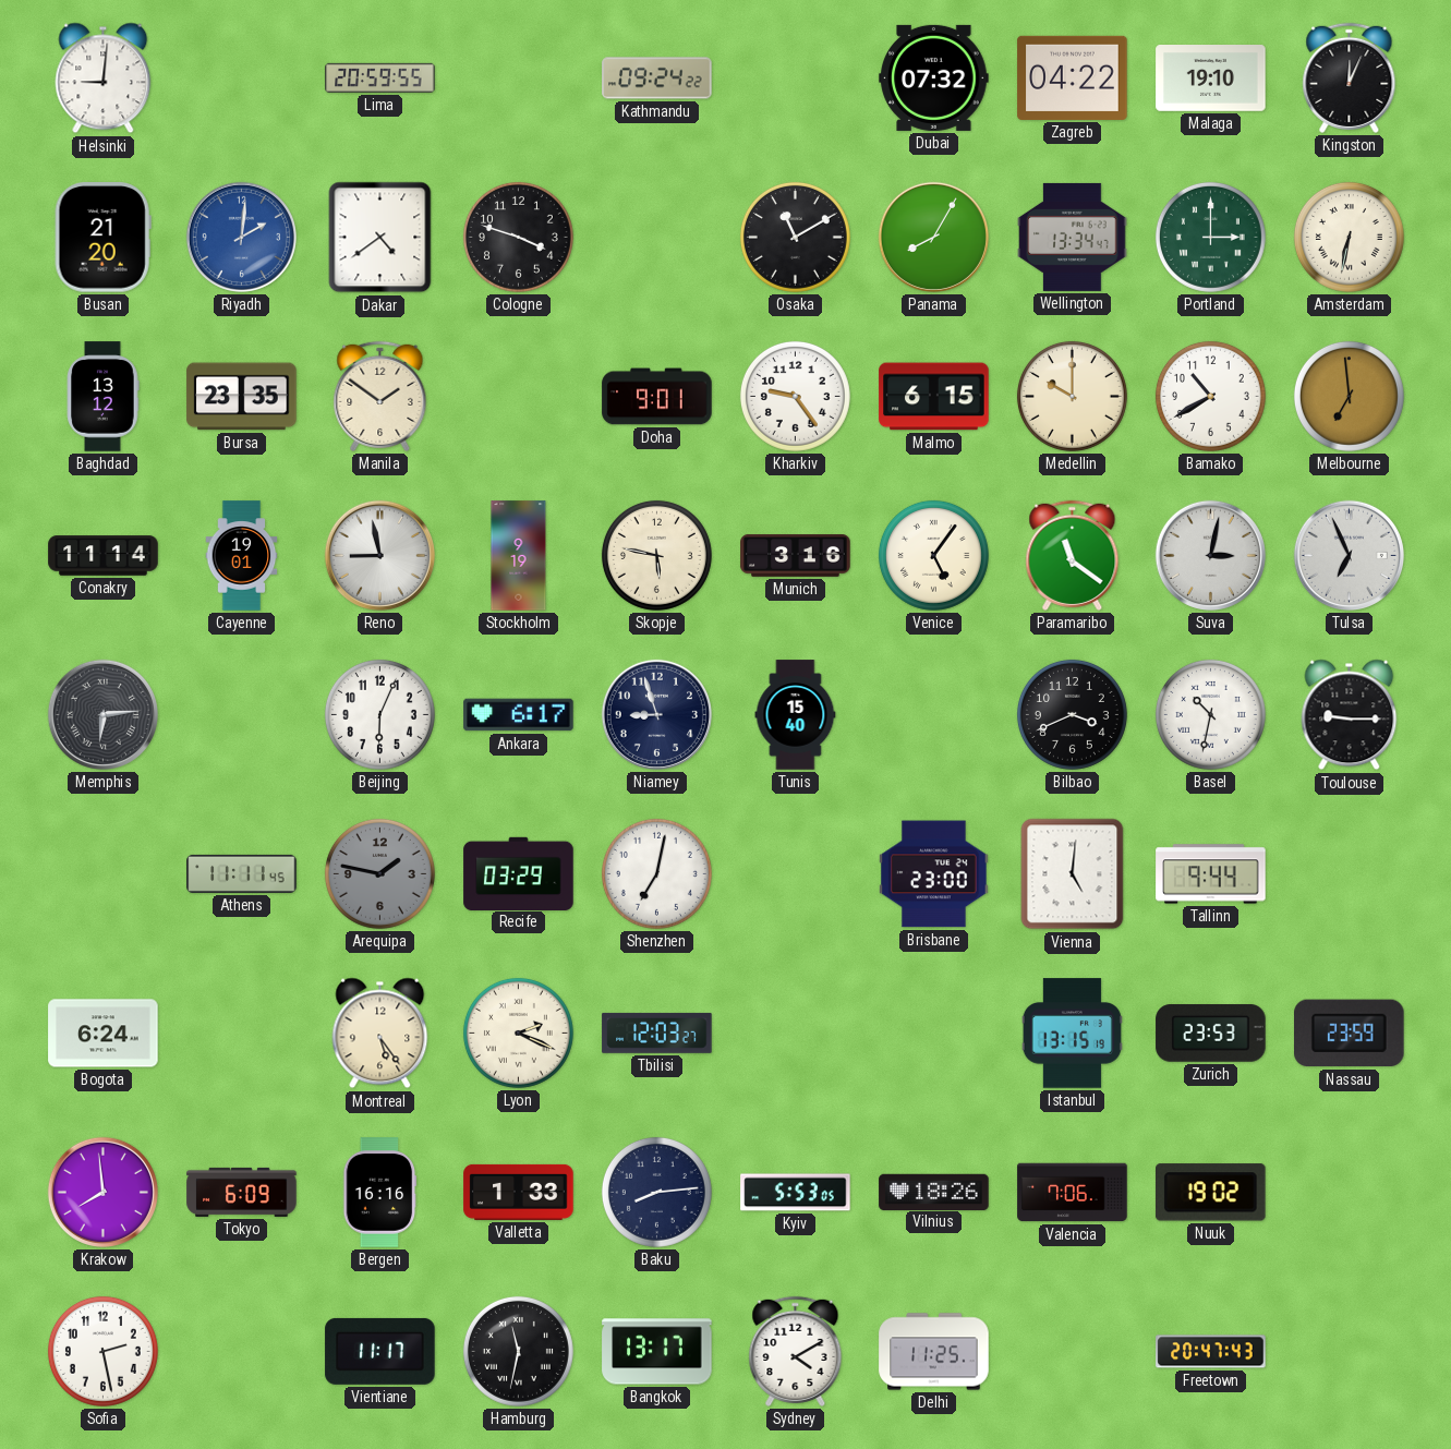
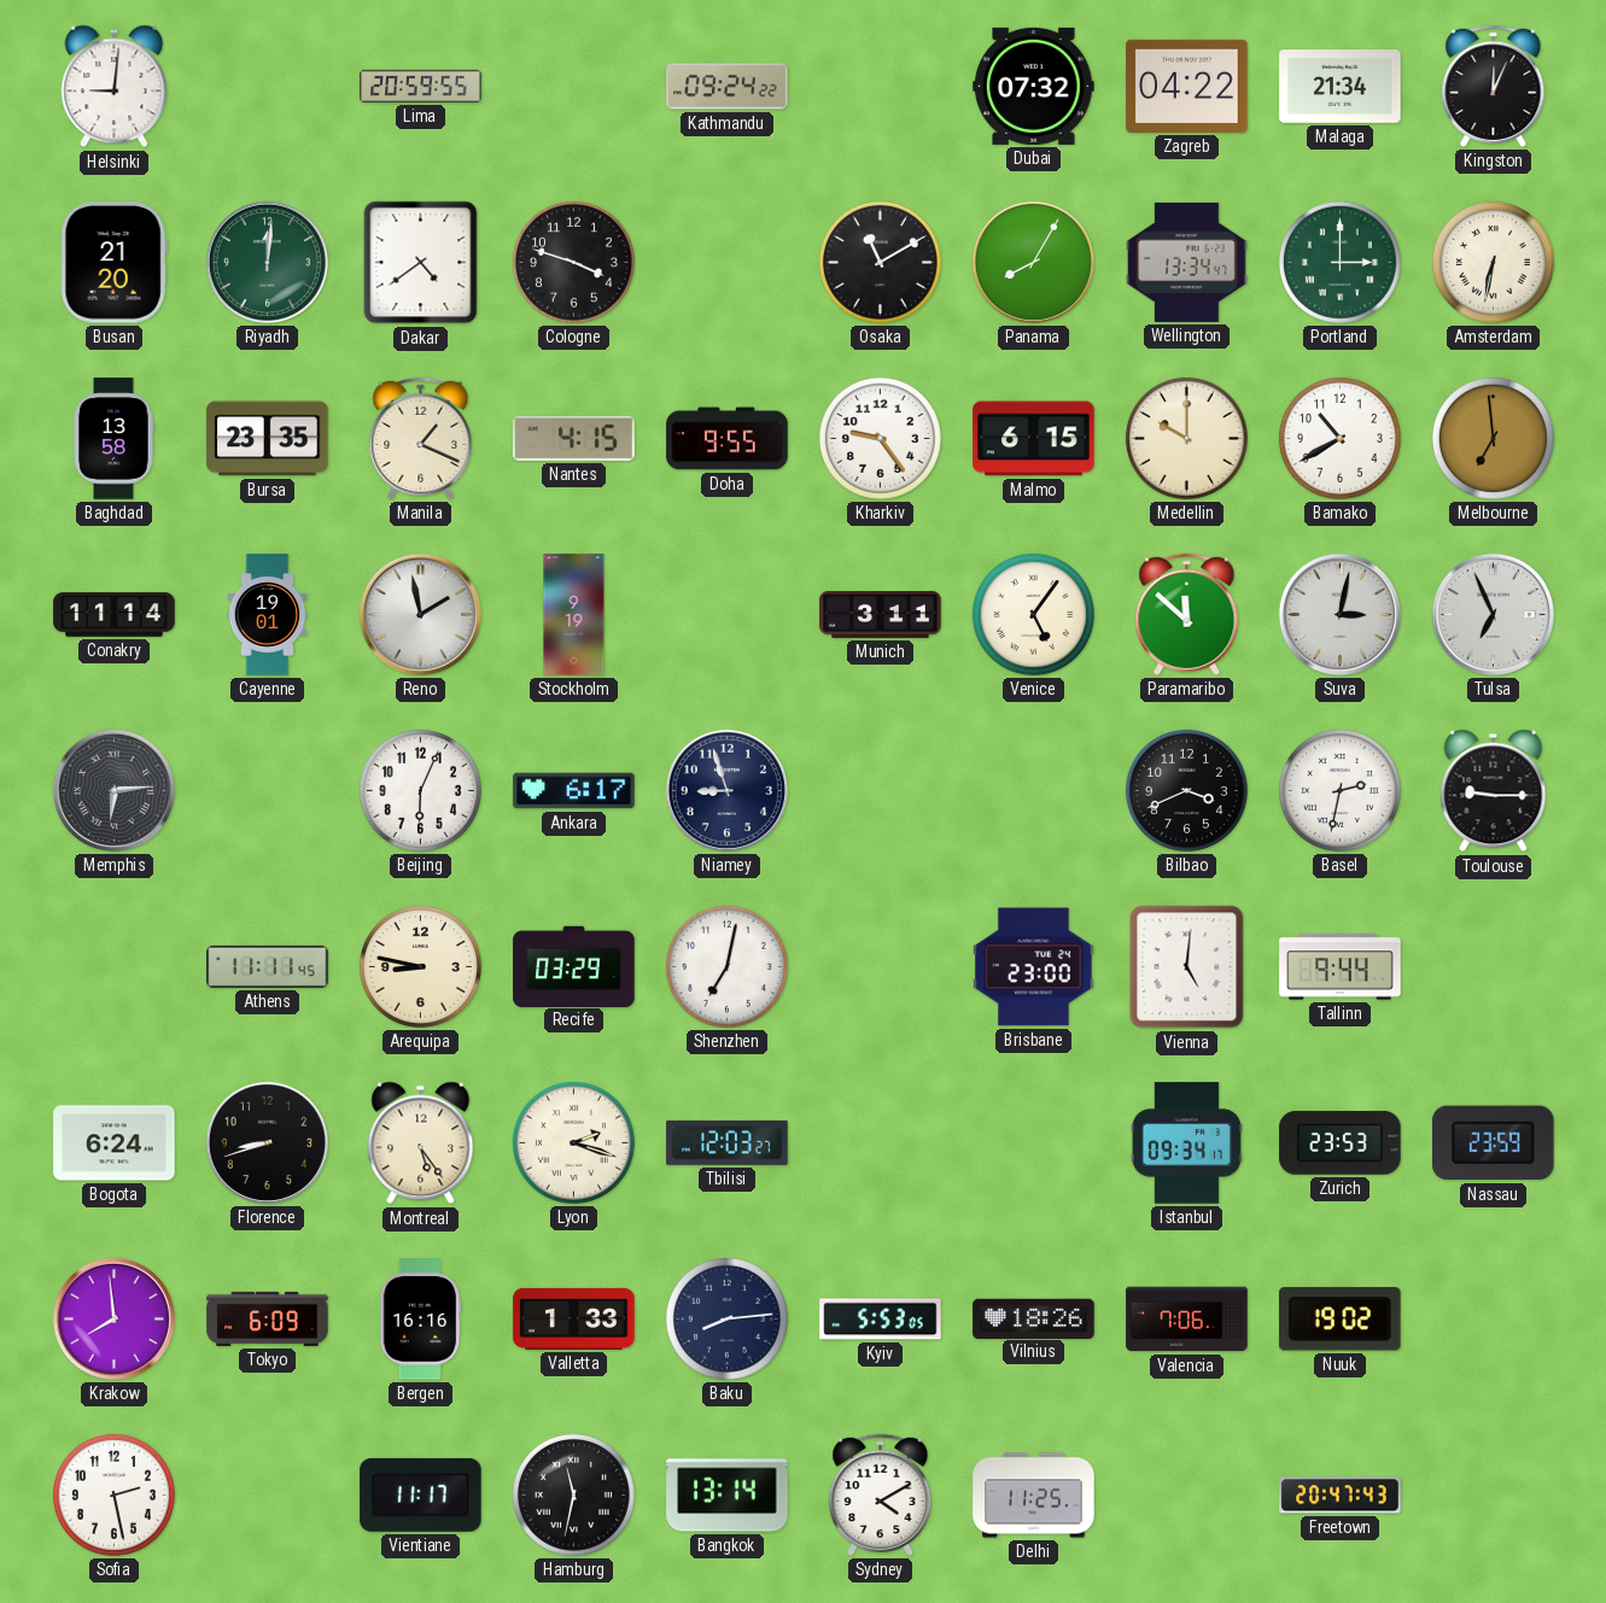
Malaga: 19:10 -> 21:34
Riyadh: 2:01 -> 12:01
Riyadh dial: blue -> green
Baghdad: 13:12 -> 13:58
Manila: 1:51 -> 1:19
Nantes: none -> 4:15
Doha: 9:01 -> 9:55
Reno: 8:58 -> 1:58
Skopje: 5:47 -> none
Munich: 3:16 -> 3:11
Paramaribo: 11:21 -> 11:52
Tunis: 15:40 -> none
Basel: 10:32 -> 2:32
Arequipa: 1:47 -> 8:47
Arequipa dial: grey -> cream
Florence: none -> 8:42
Lyon: 2:19 -> 2:18
Istanbul: 13:15 -> 09:34
Bangkok: 13:17 -> 13:14
